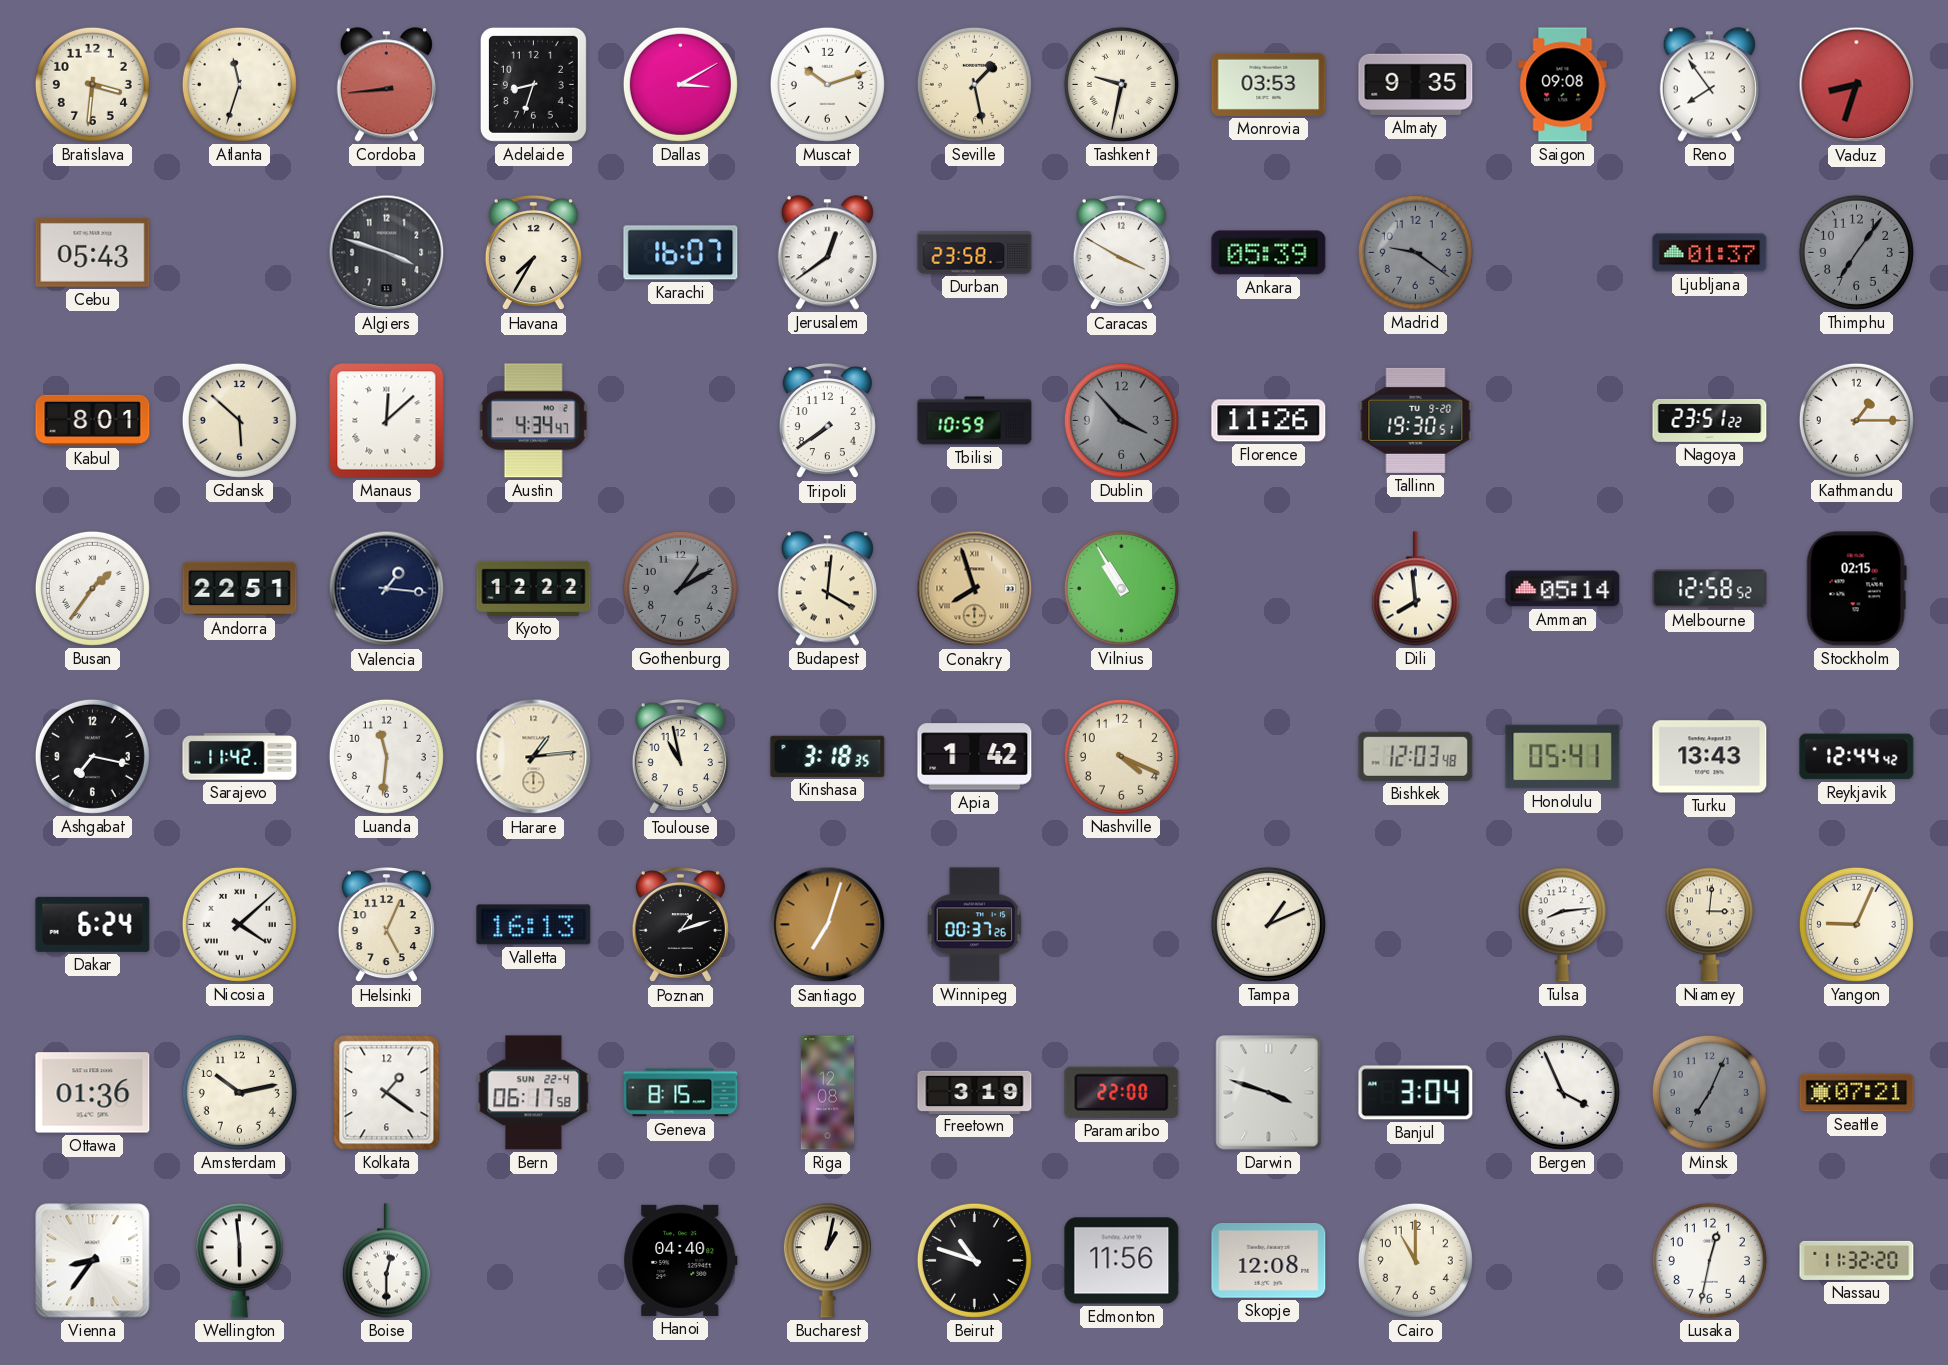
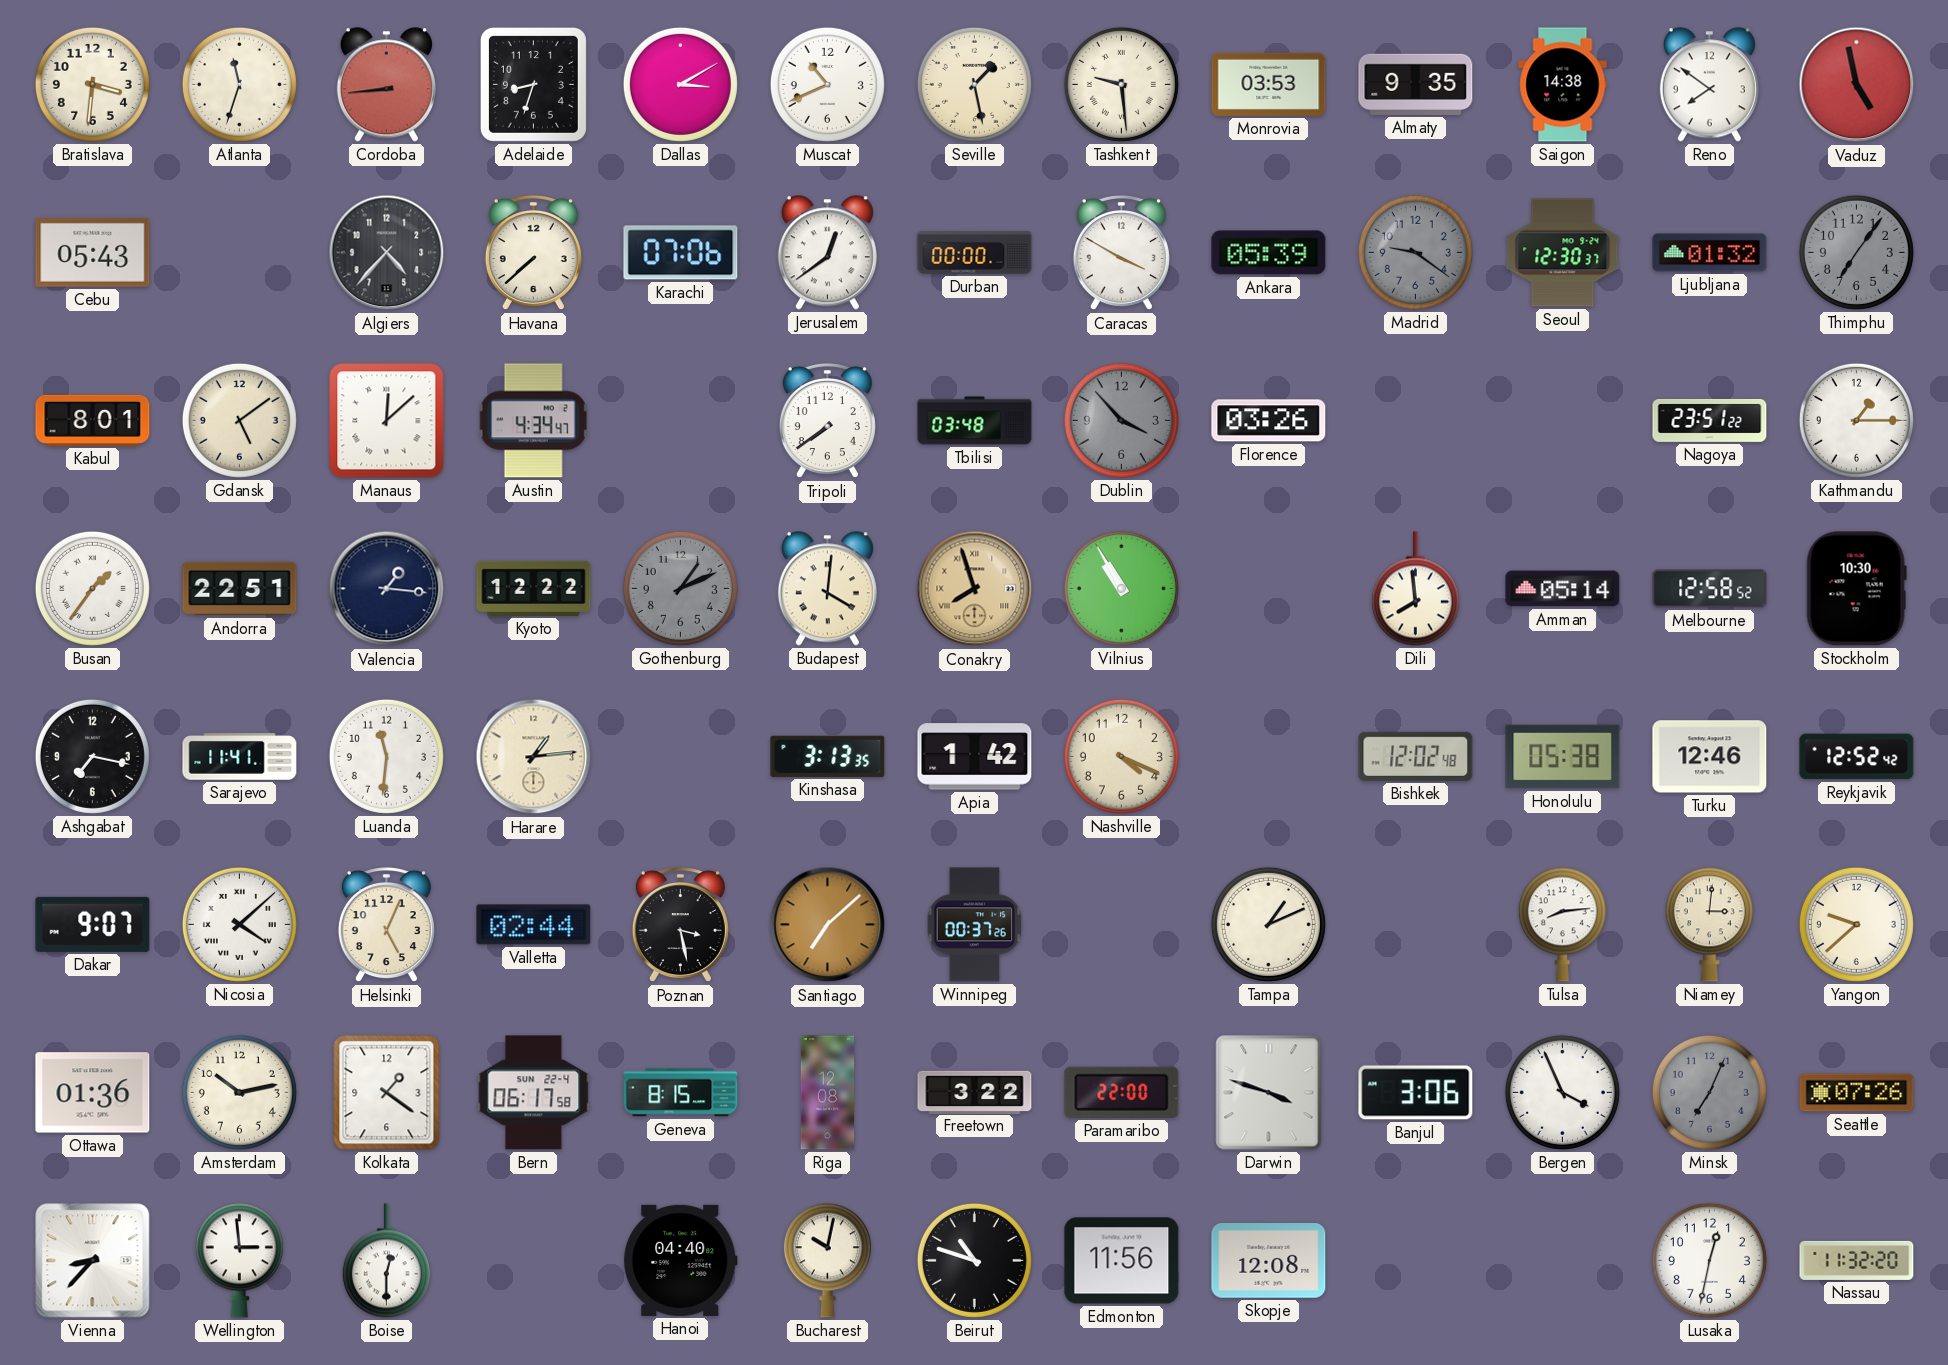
Muscat: 10:12 -> 10:41
Tashkent: 9:32 -> 9:29
Saigon: 09:08 -> 14:38
Reno: 7:54 -> 7:51
Vaduz: 8:33 -> 4:58
Algiers: 3:48 -> 4:37
Havana: 7:35 -> 7:38
Karachi: 16:07 -> 07:06
Durban: 23:58 -> 00:00
Seoul: none -> 12:30
Ljubljana: 01:37 -> 01:32
Gdansk: 5:52 -> 5:09
Tbilisi: 10:59 -> 03:48
Florence: 11:26 -> 03:26
Tallinn: 19:30 -> none
Gothenburg: 1:10 -> 1:11
Stockholm: 02:15 -> 10:30
Sarajevo: 11:42 -> 11:41
Toulouse: 10:58 -> none
Kinshasa: 3:18 -> 3:13
Bishkek: 12:03 -> 12:02
Honolulu: 05:41 -> 05:38
Turku: 13:43 -> 12:46
Reykjavik: 12:44 -> 12:52
Dakar: 6:24 -> 9:07
Valletta: 16:13 -> 02:44
Poznan: 1:12 -> 3:28
Santiago: 7:03 -> 7:08
Yangon: 9:04 -> 9:38
Freetown: 3:19 -> 3:22
Banjul: 3:04 -> 3:06
Seattle: 07:21 -> 07:26
Vienna: 8:36 -> 8:37
Wellington: 5:59 -> 2:59
Bucharest: 1:02 -> 10:02
Cairo: 11:00 -> none
